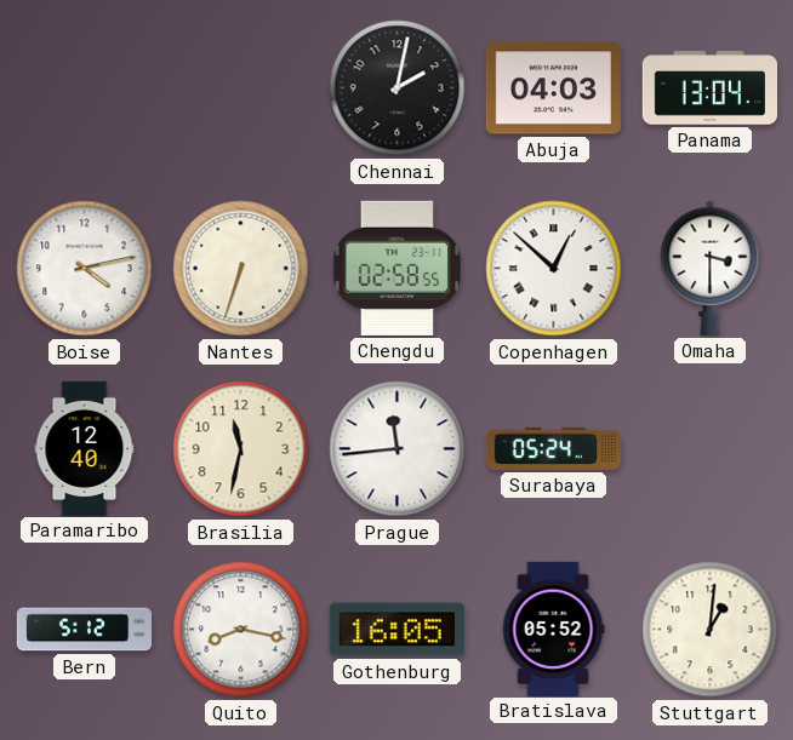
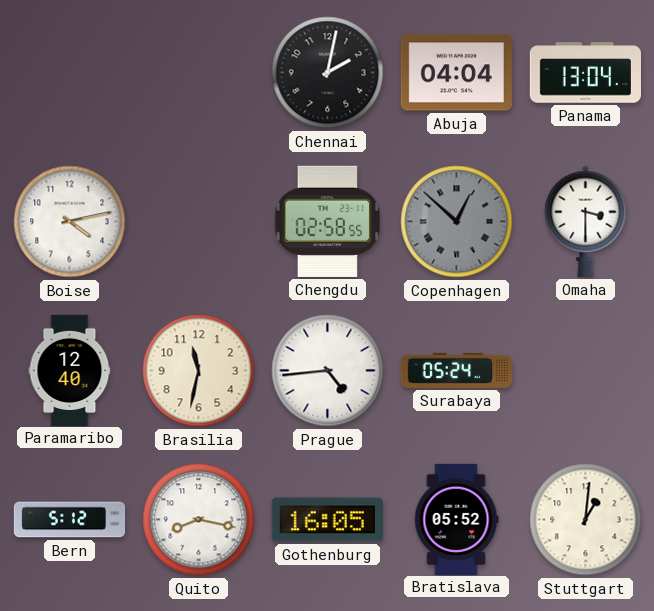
Abuja: 04:03 -> 04:04
Nantes: 6:33 -> none
Copenhagen dial: white -> grey
Prague: 11:44 -> 4:44
